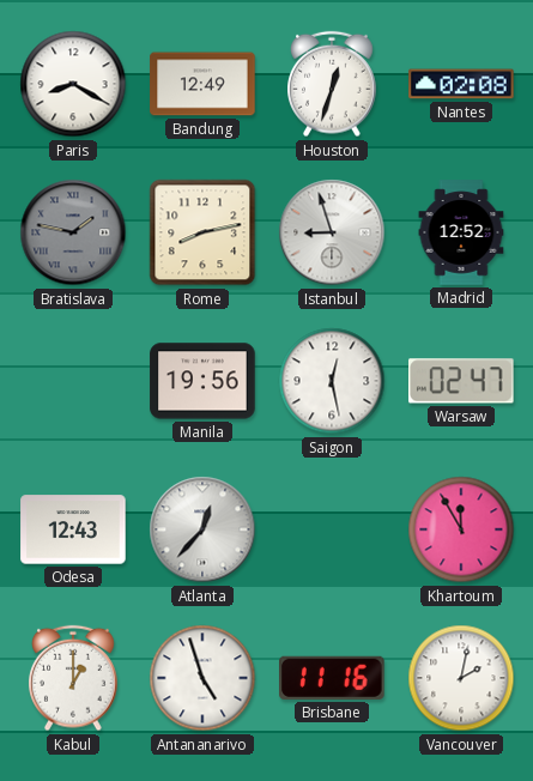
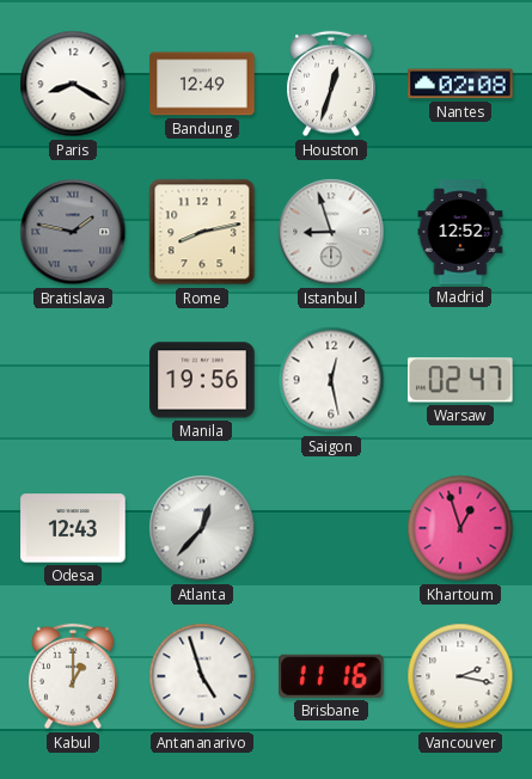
Khartoum: 11:55 -> 12:57
Vancouver: 2:02 -> 2:17
